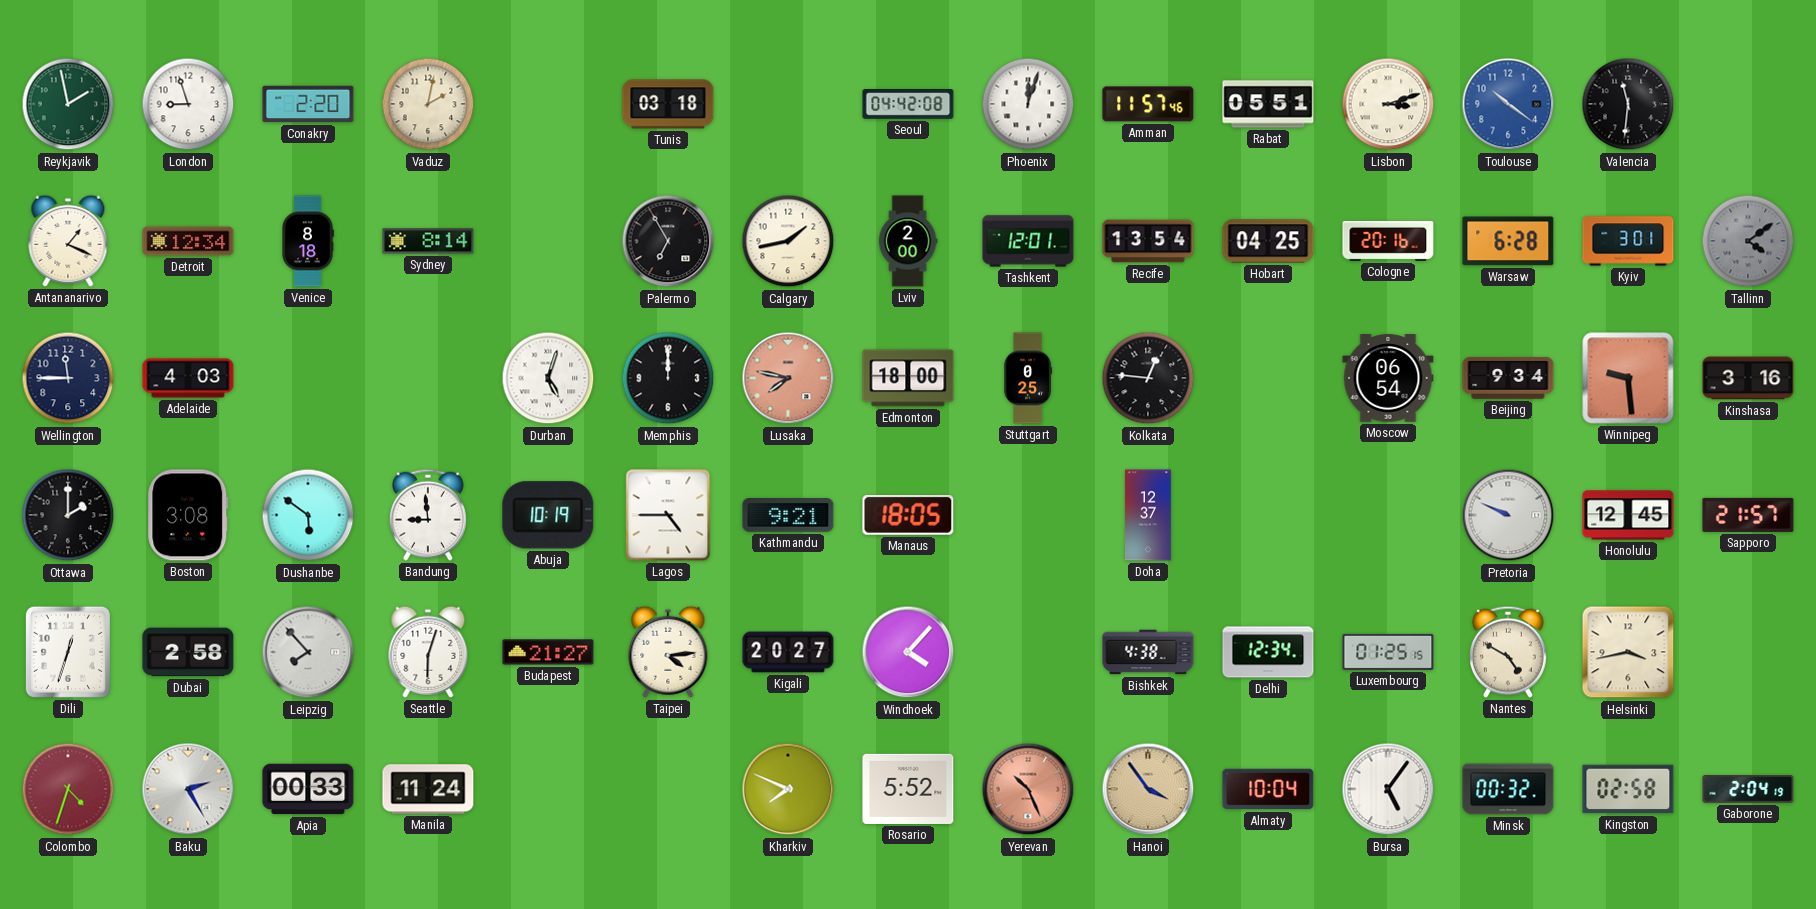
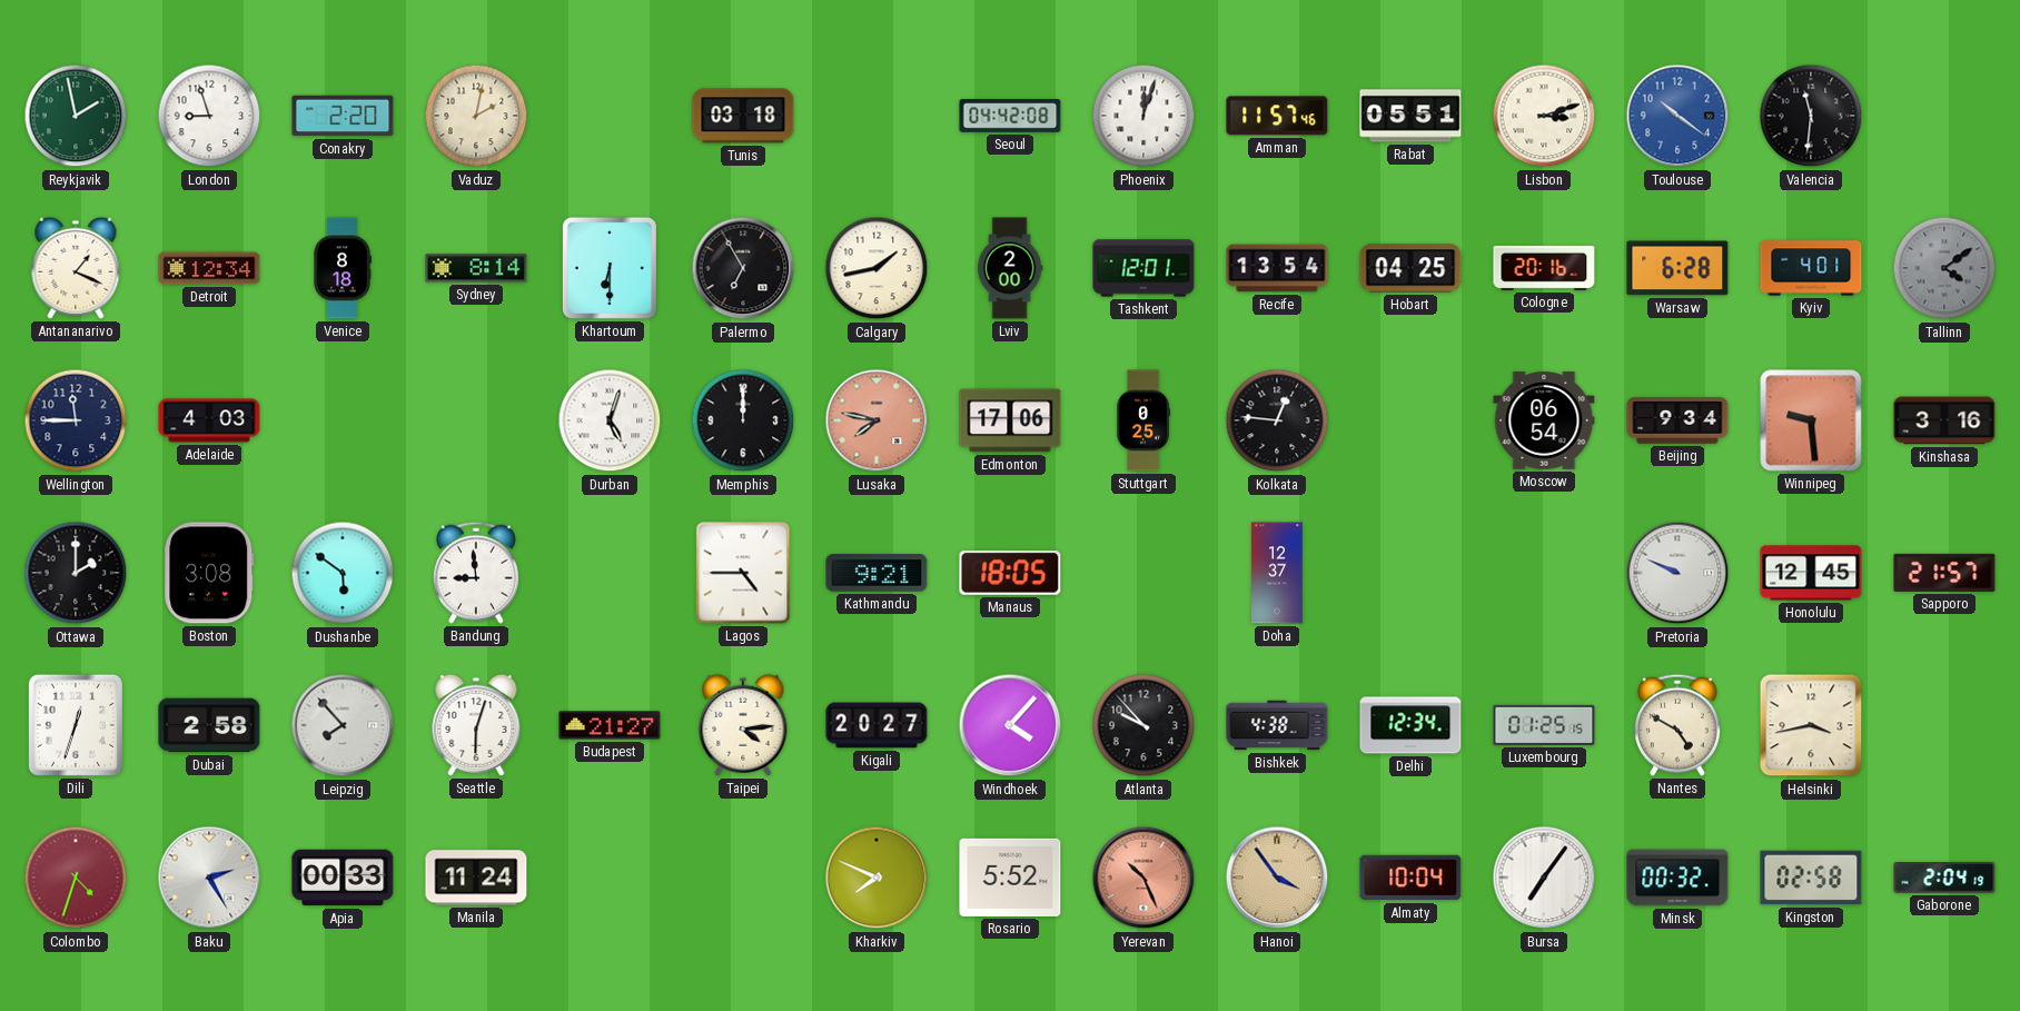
Khartoum: none -> 6:30
Kyiv: 3:01 -> 4:01
Edmonton: 18:00 -> 17:06
Abuja: 10:19 -> none
Atlanta: none -> 9:53
Bursa: 5:06 -> 7:06
